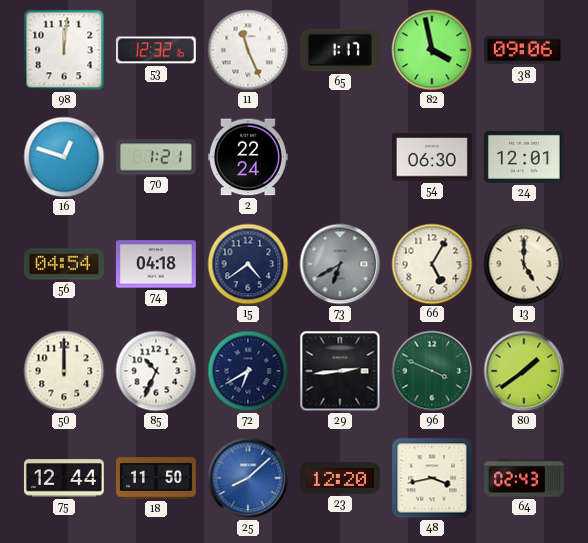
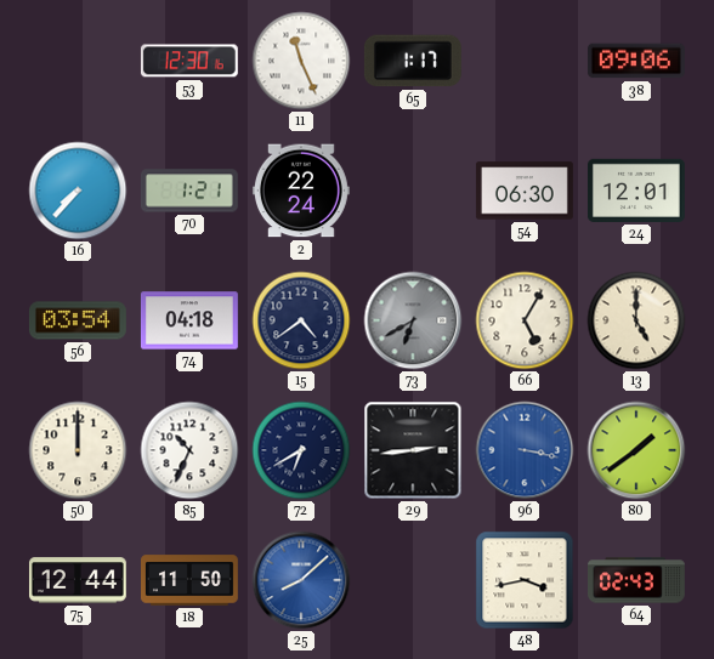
98: 12:01 -> none
53: 12:32 -> 12:30
82: 3:58 -> none
16: 12:48 -> 7:37
56: 04:54 -> 03:54
96: 3:49 -> 3:17
96 dial: green -> blue
23: 12:20 -> none
